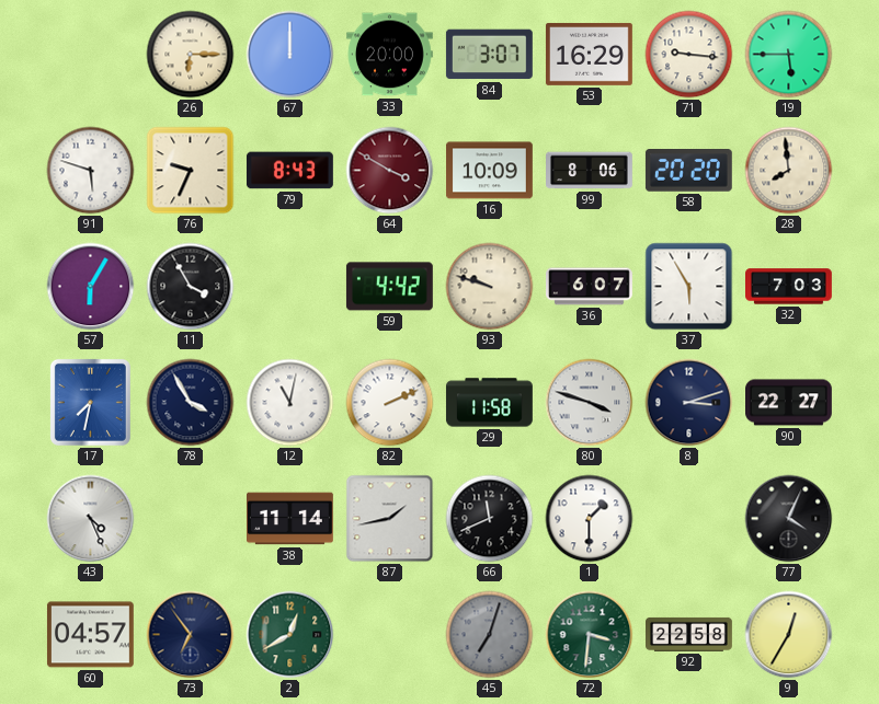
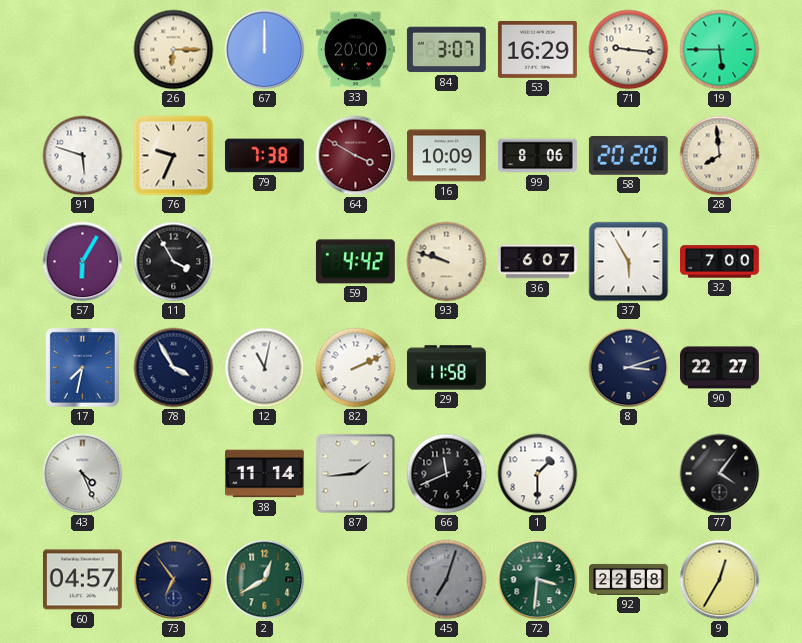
79: 8:43 -> 7:38
32: 7:03 -> 7:00
80: 3:48 -> none
87: 1:43 -> 1:44
77: 4:04 -> 4:06
